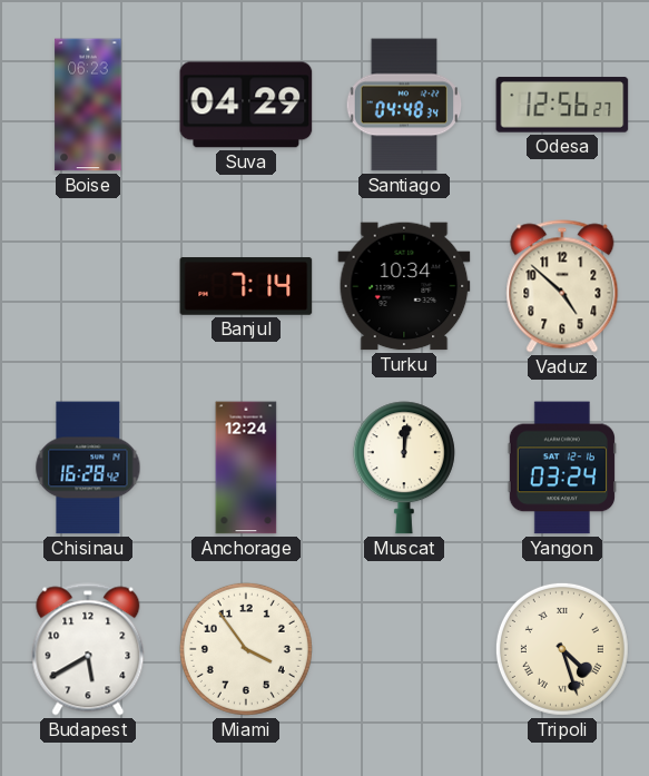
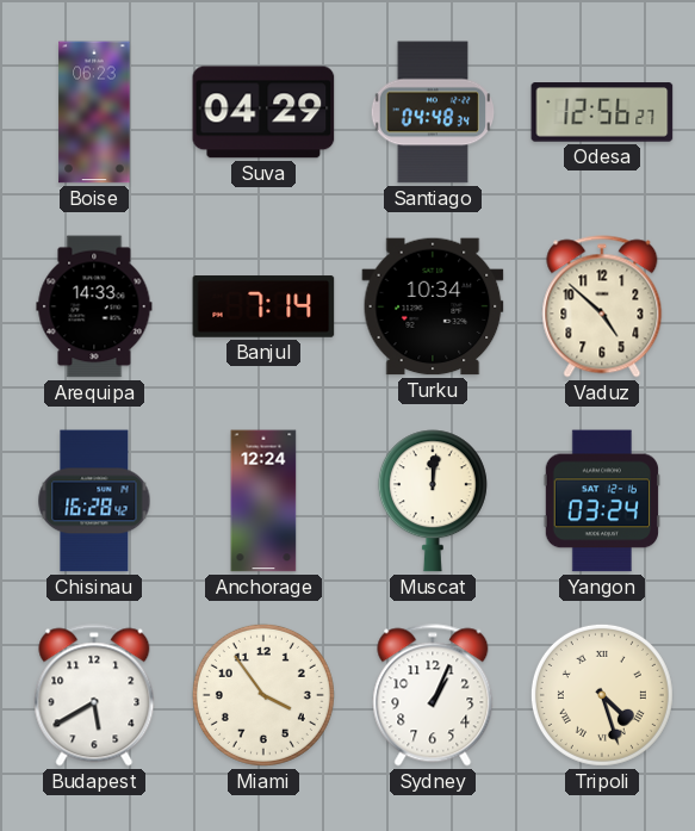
Arequipa: none -> 14:33
Sydney: none -> 1:04
